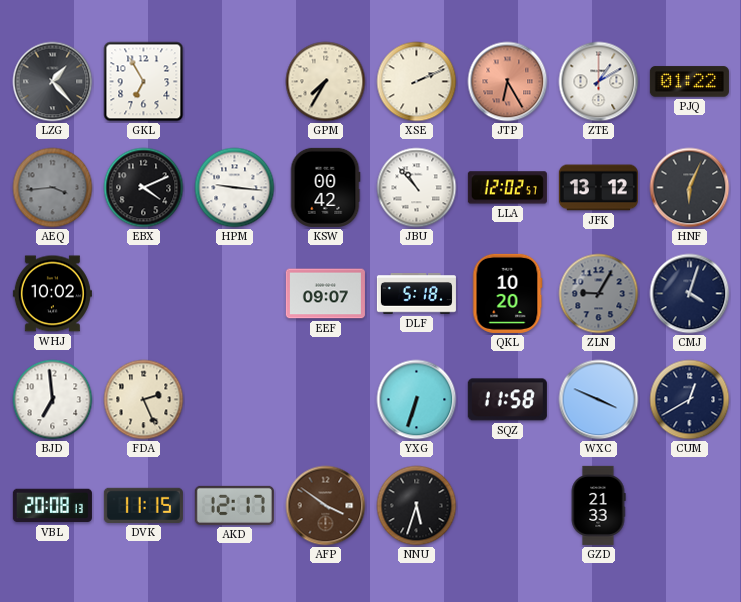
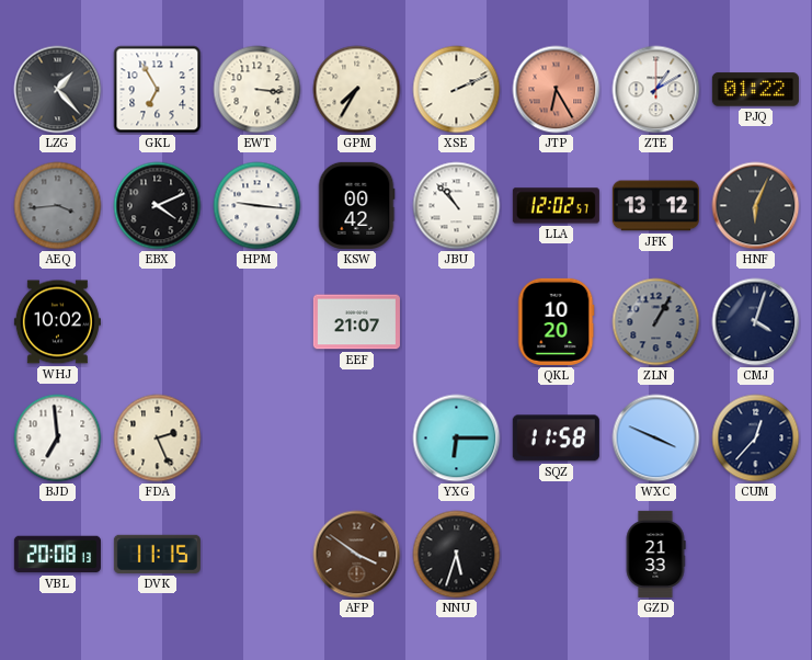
EWT: none -> 3:16
EEF: 09:07 -> 21:07
DLF: 5:18 -> none
ZLN: 9:05 -> 1:05
YXG: 6:33 -> 6:15
CUM: 12:40 -> 12:37
AKD: 12:17 -> none
